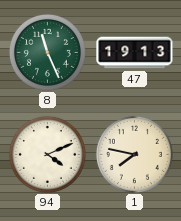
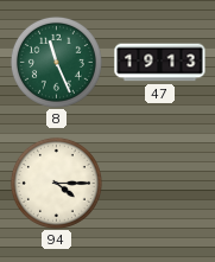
94: 4:11 -> 4:15
1: 7:47 -> none
